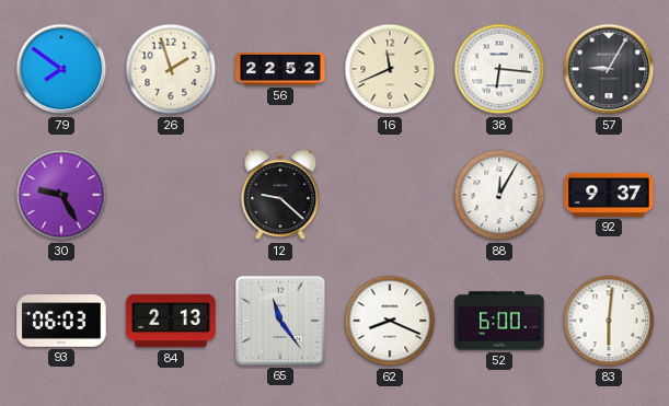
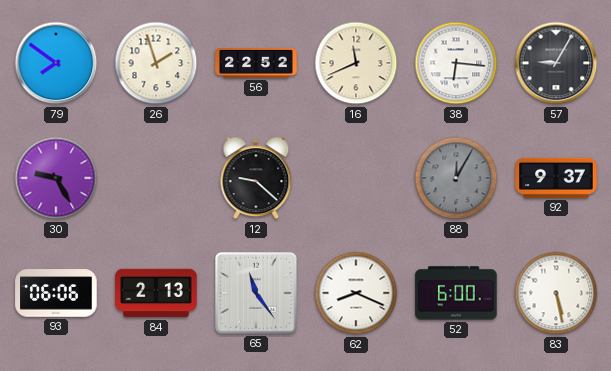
88 dial: white -> grey
93: 06:03 -> 06:06
83: 6:01 -> 5:28
